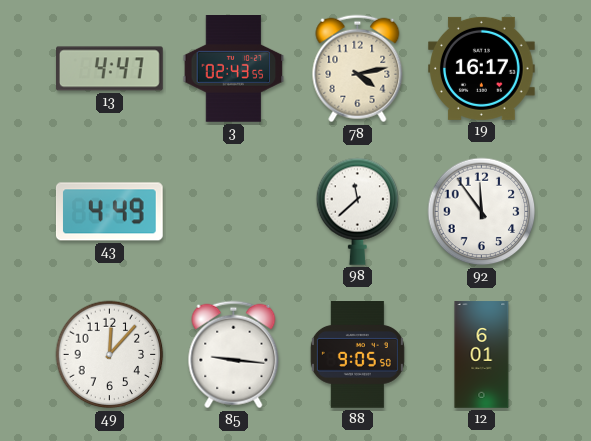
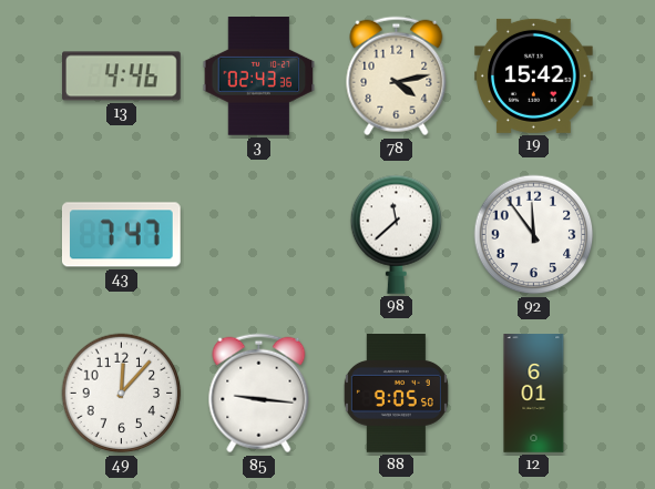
13: 4:47 -> 4:46
3: 02:43:55 -> 02:43:36
19: 16:17 -> 15:42
43: 4:49 -> 7:47
